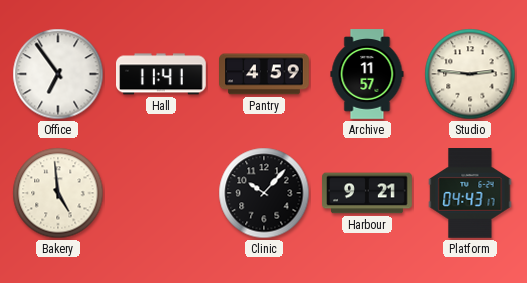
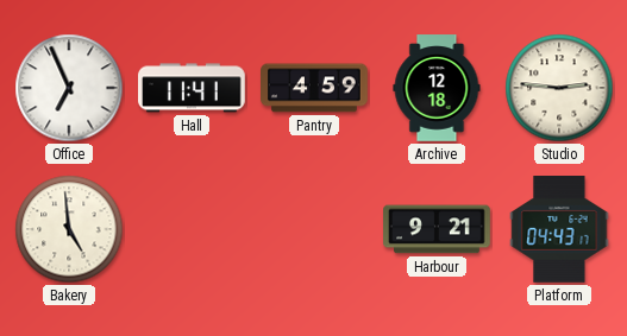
Office: 6:54 -> 6:56
Archive: 11:57 -> 12:18
Clinic: 10:07 -> none
